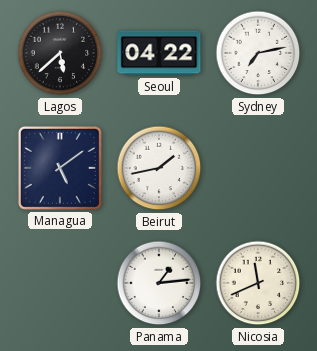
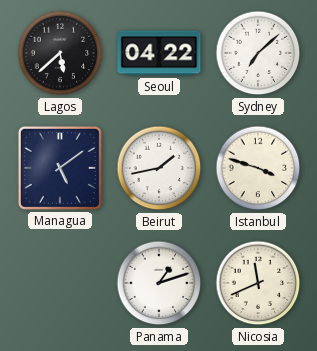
Sydney: 7:13 -> 7:08
Istanbul: none -> 3:48
Panama: 1:14 -> 1:12
